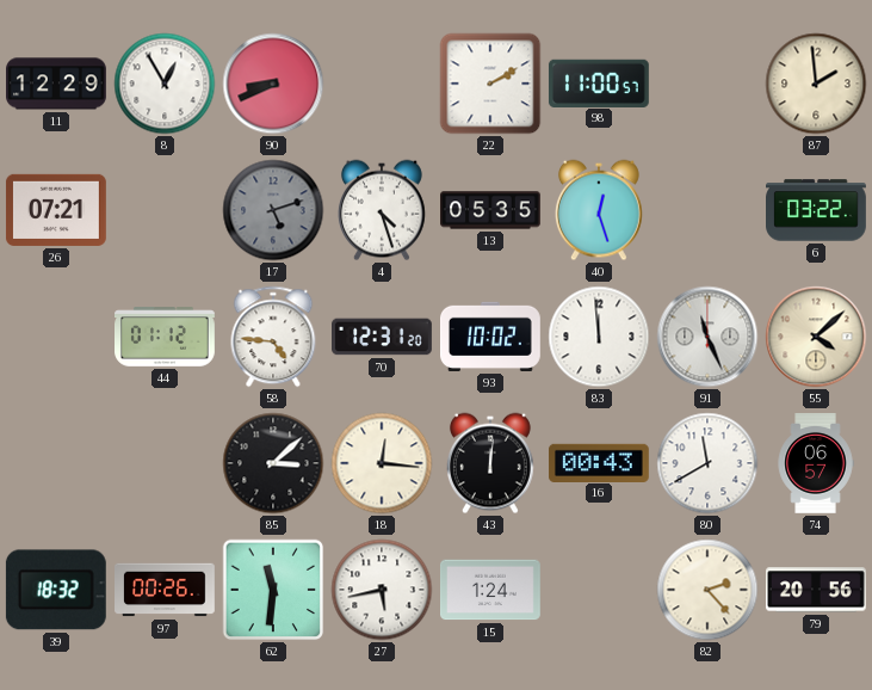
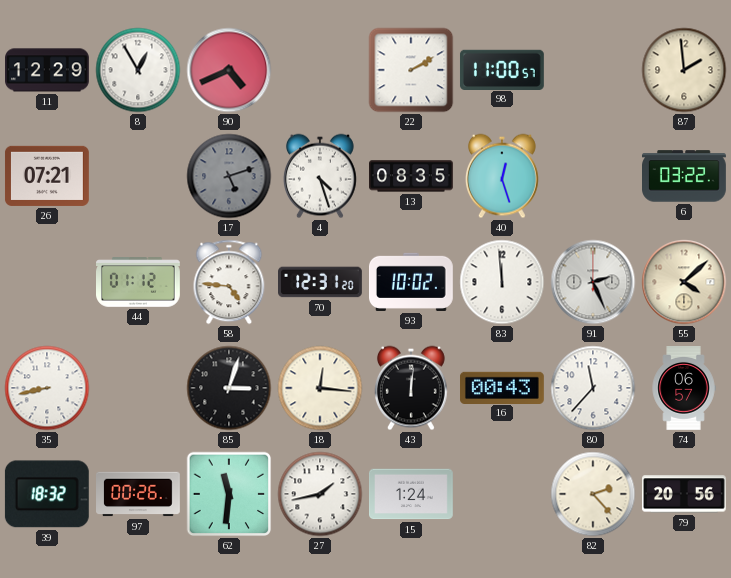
90: 8:41 -> 4:41
13: 05:35 -> 08:35
91: 11:26 -> 2:26
35: none -> 8:43
85: 3:08 -> 3:03
80: 11:40 -> 11:37
27: 5:43 -> 1:43
